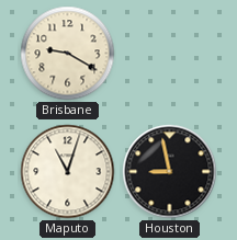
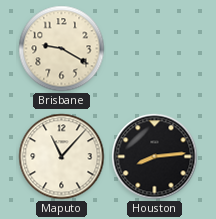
Maputo: 11:03 -> 11:07
Houston: 8:58 -> 8:14
